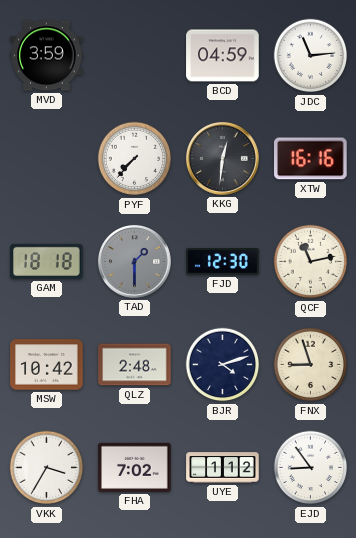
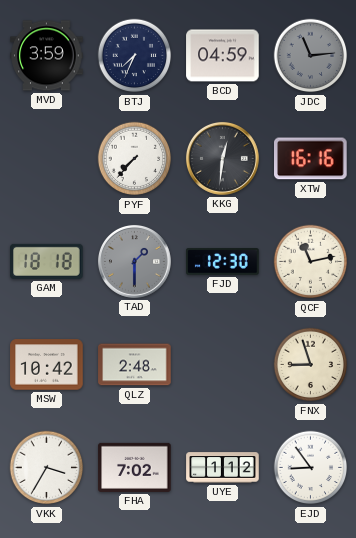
BTJ: none -> 7:34
JDC dial: white -> grey
BJR: 4:12 -> none
